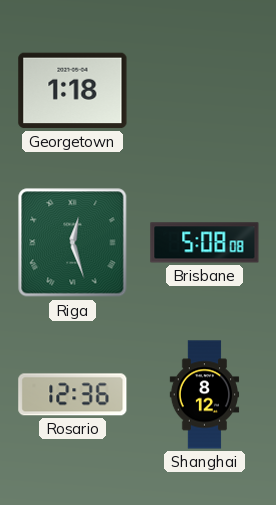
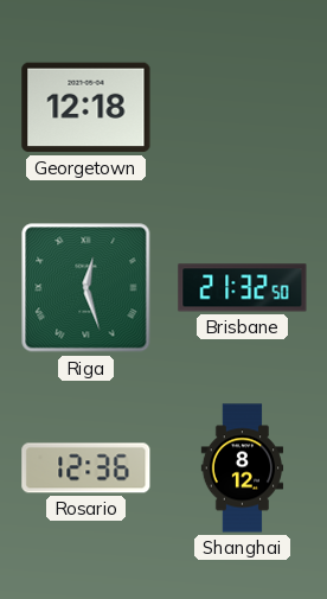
Georgetown: 1:18 -> 12:18
Brisbane: 5:08 -> 21:32
